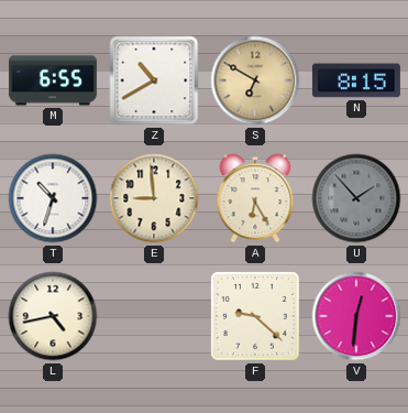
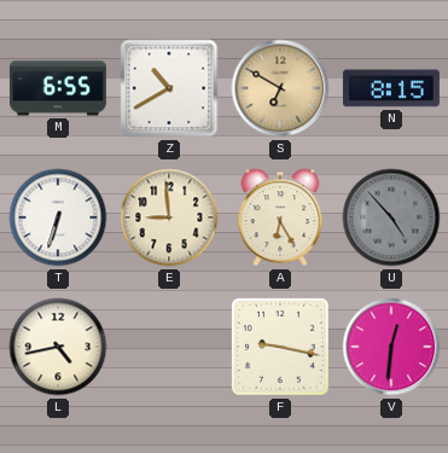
T: 10:33 -> 6:33
U: 1:53 -> 4:53
F: 9:22 -> 9:17
